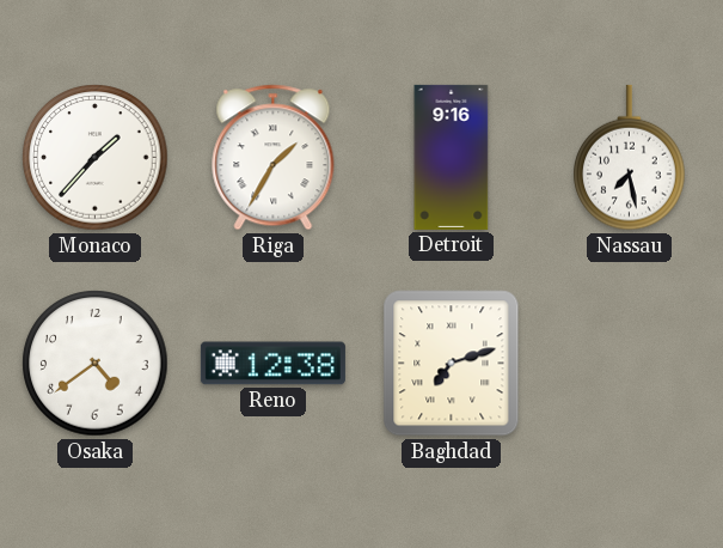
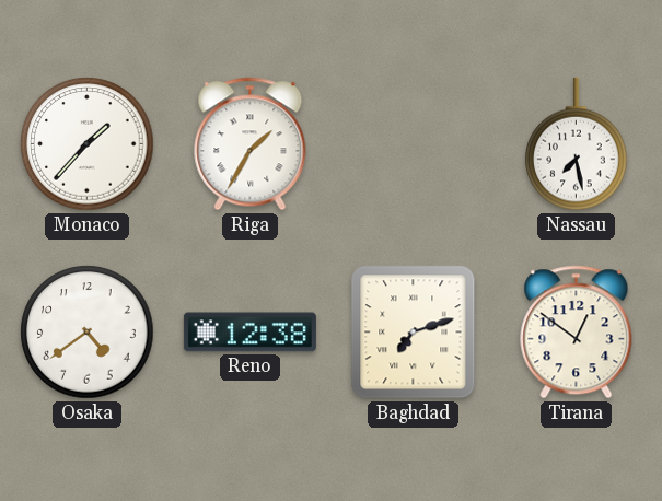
Detroit: 9:16 -> none
Tirana: none -> 12:51
